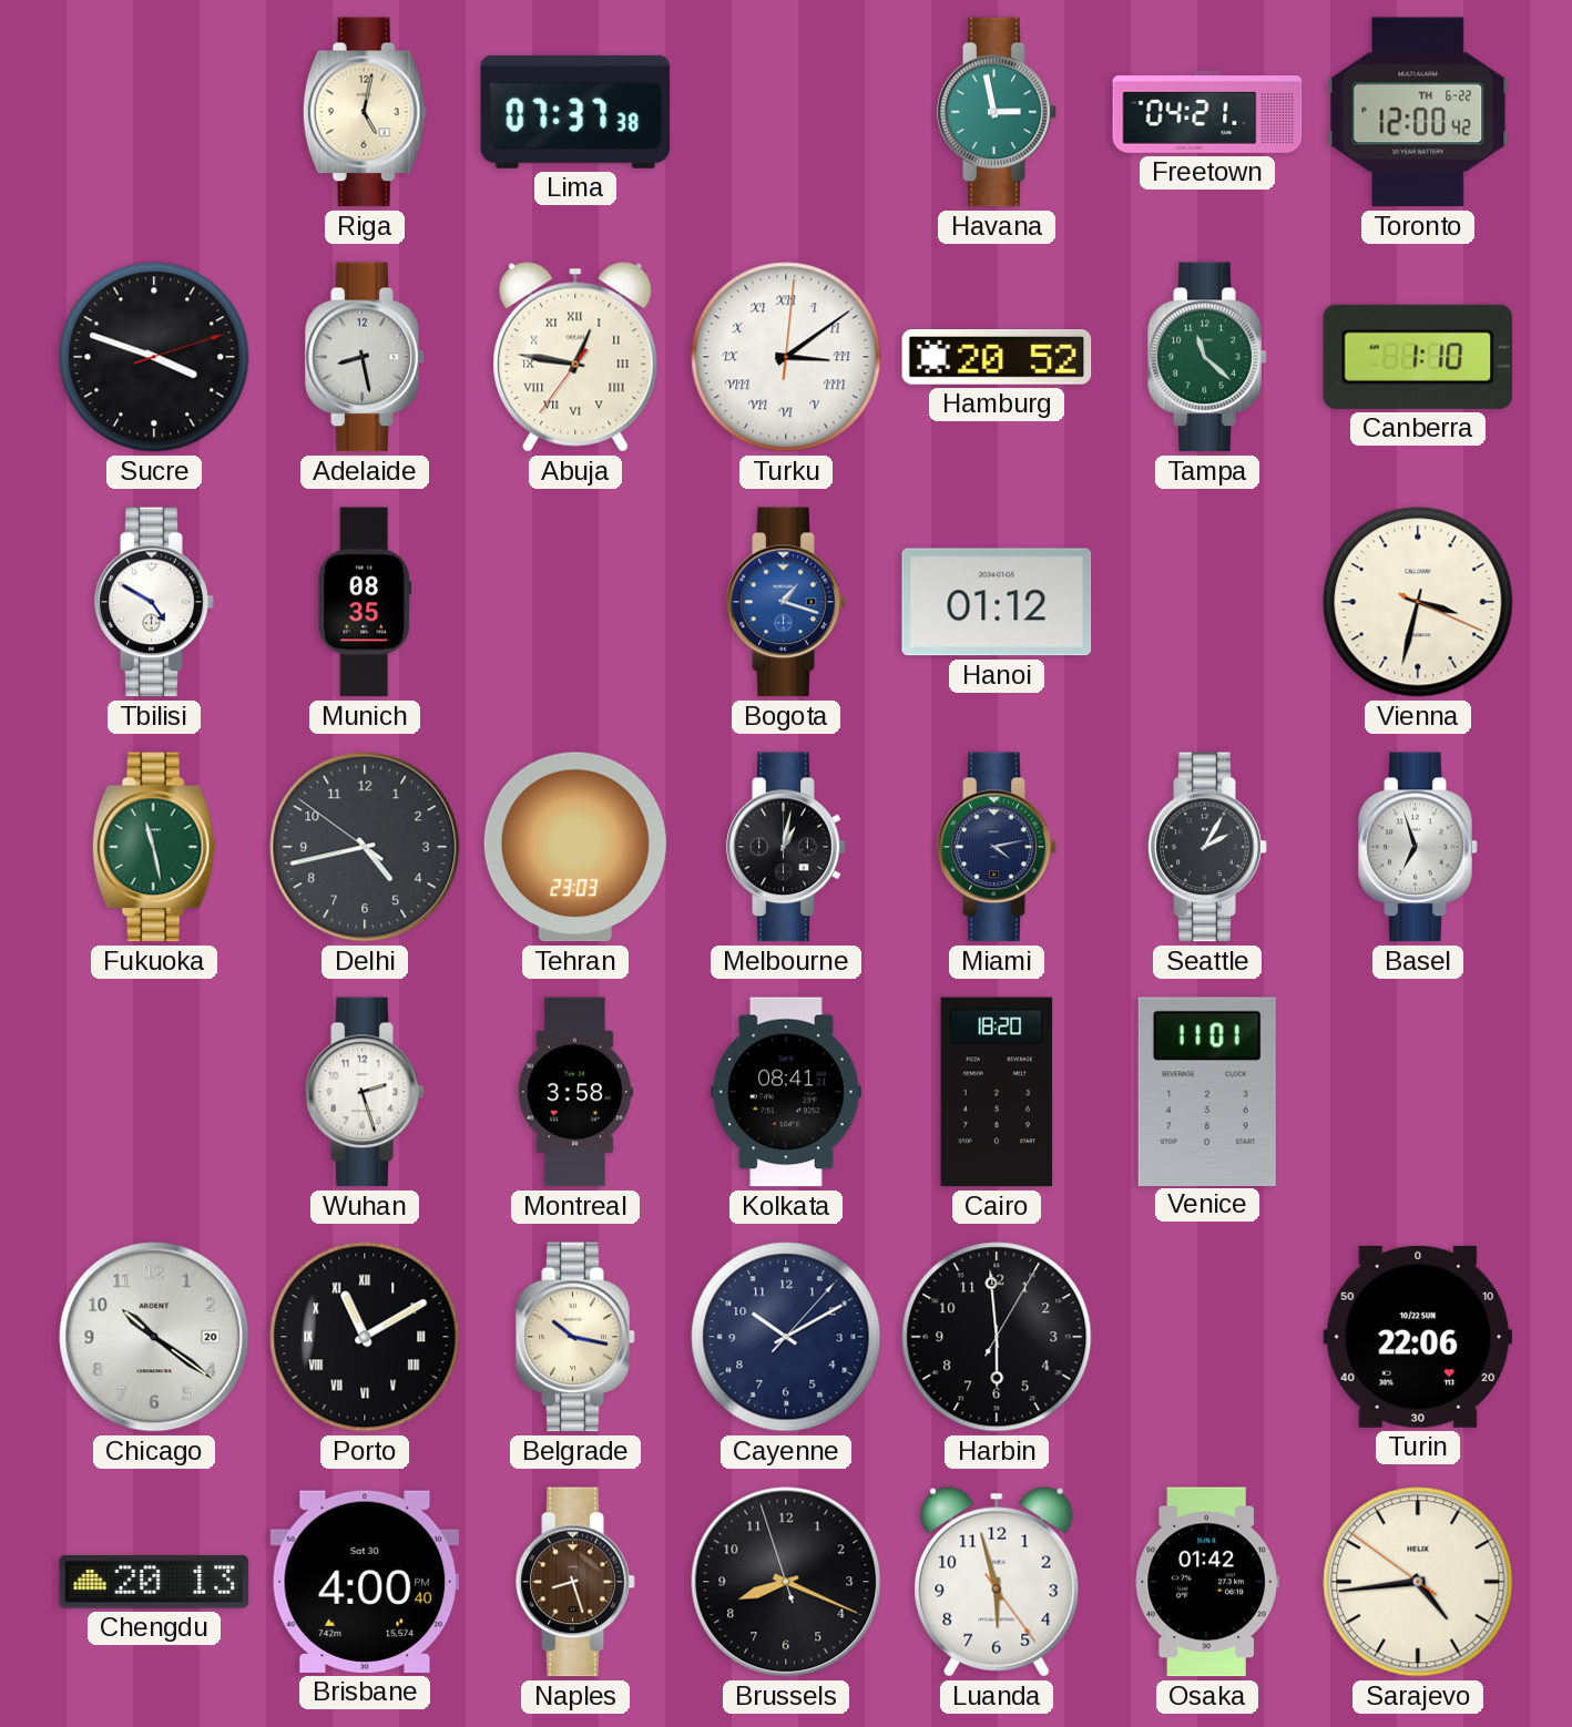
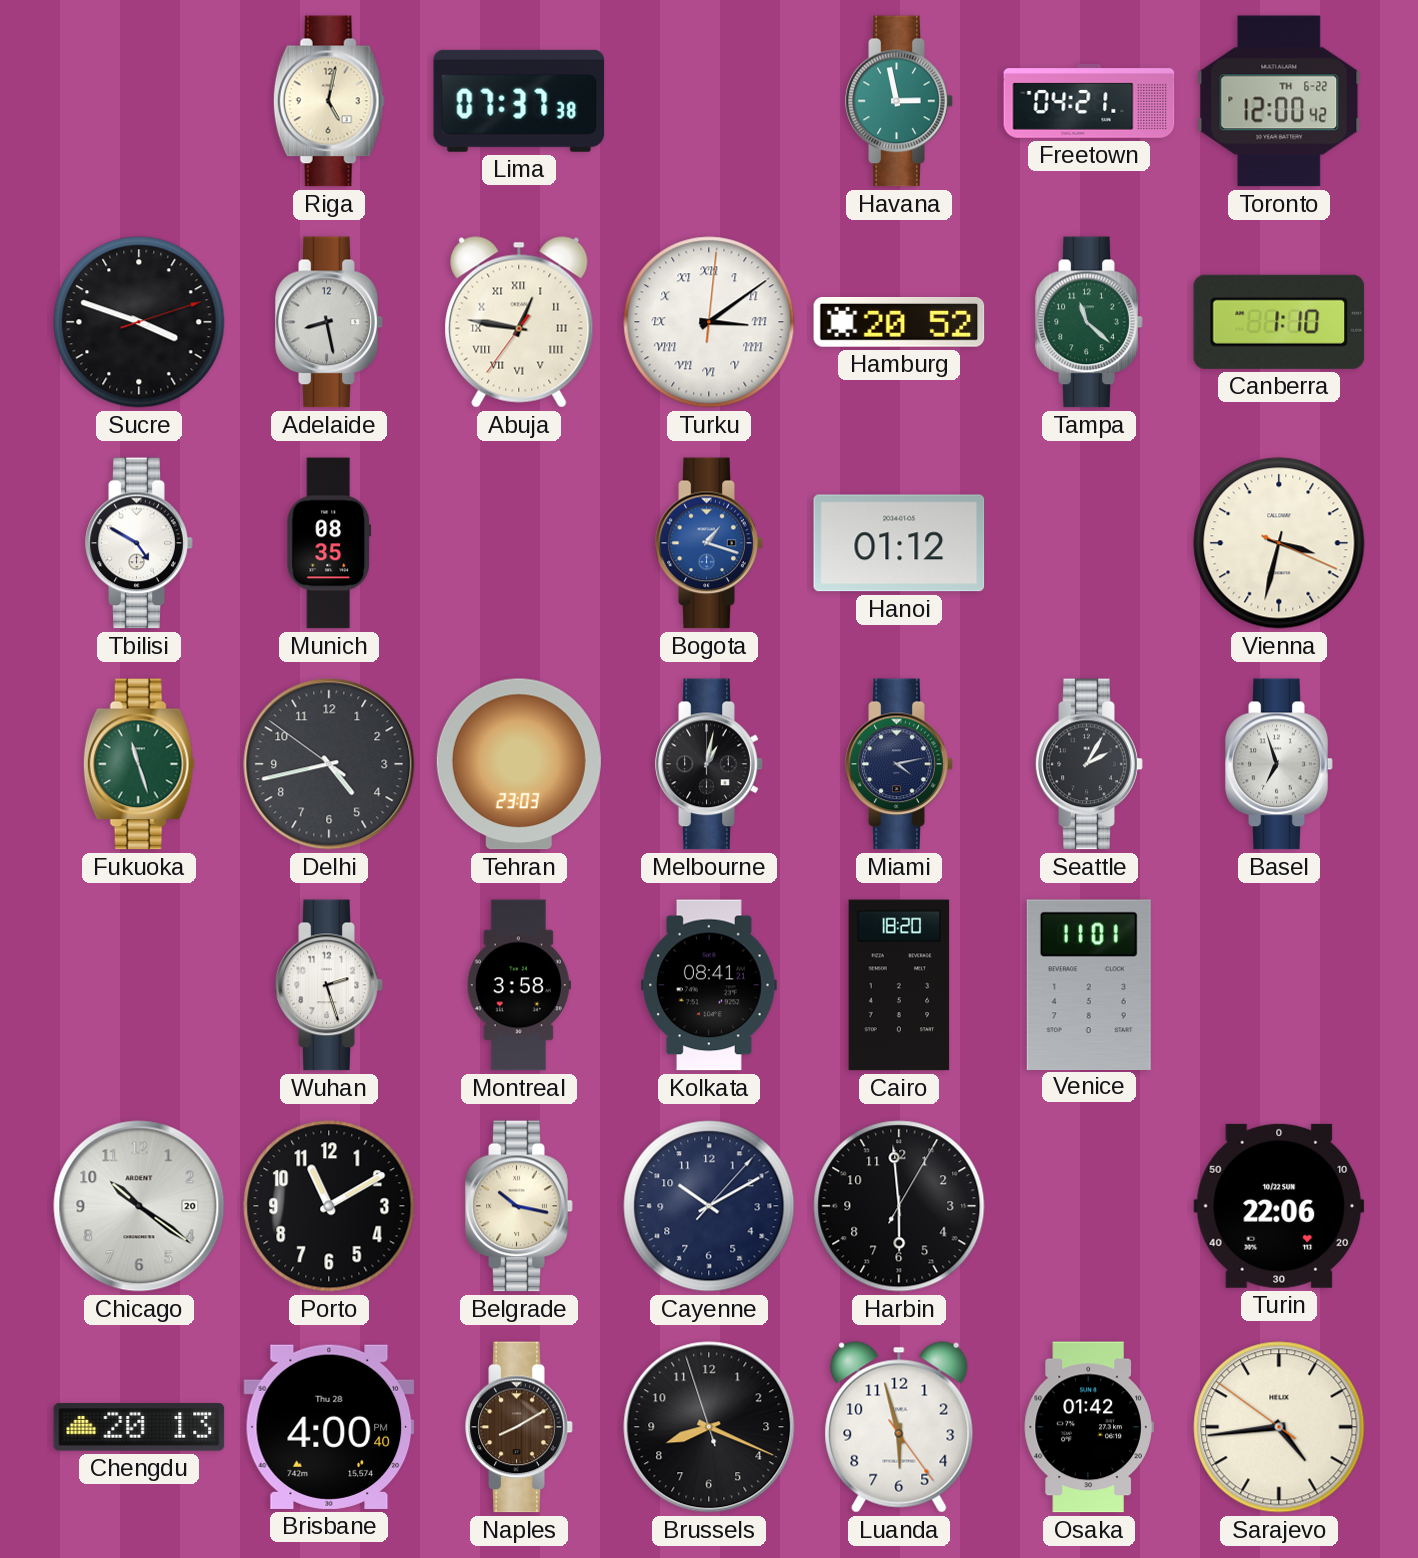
Fukuoka: 11:28 -> 11:27
Porto numerals: Roman -> Arabic
Brisbane date: Sat 30 -> Thu 28
Naples: 8:27 -> 8:10
